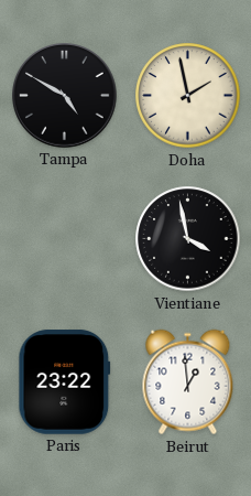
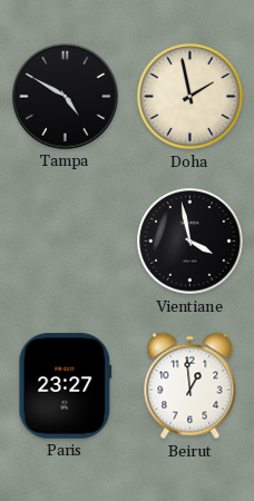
Paris: 23:22 -> 23:27
